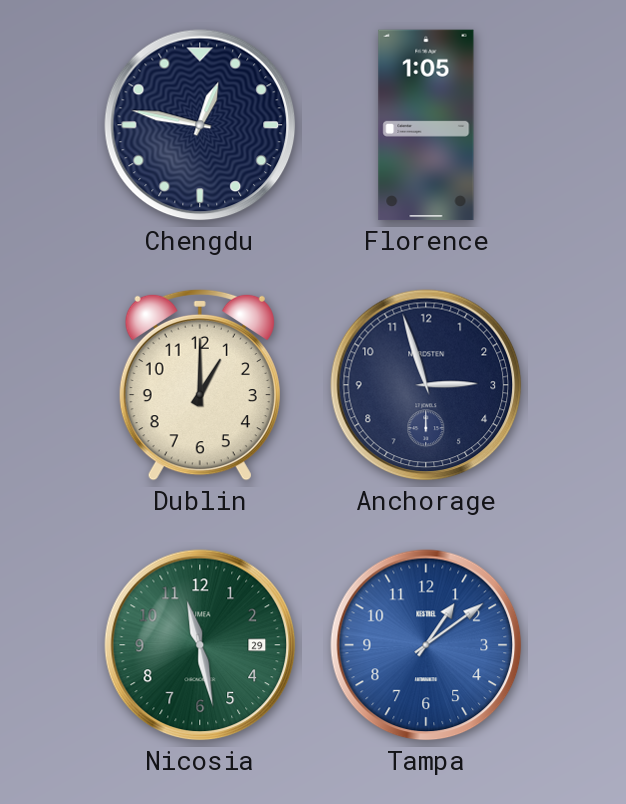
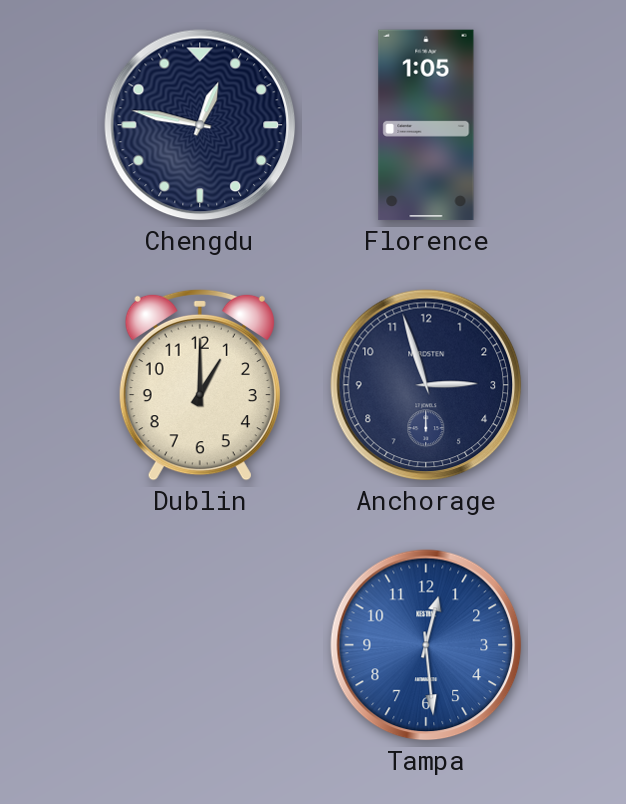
Nicosia: 11:28 -> none
Tampa: 1:09 -> 12:29
